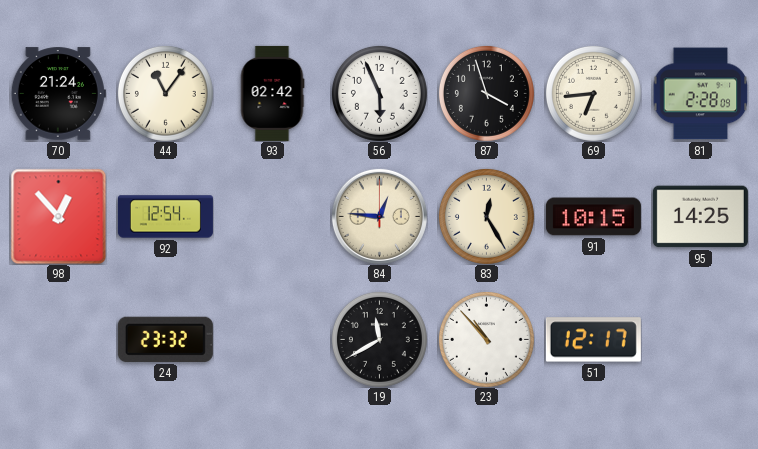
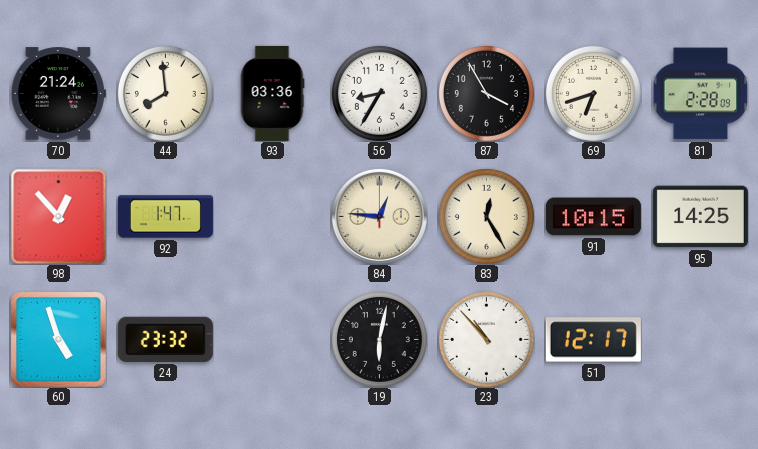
44: 11:06 -> 7:59
93: 02:42 -> 03:36
56: 5:56 -> 8:35
87: 3:57 -> 3:55
69: 6:44 -> 6:42
92: 12:54 -> 1:47
60: none -> 4:57
19: 11:40 -> 6:02
